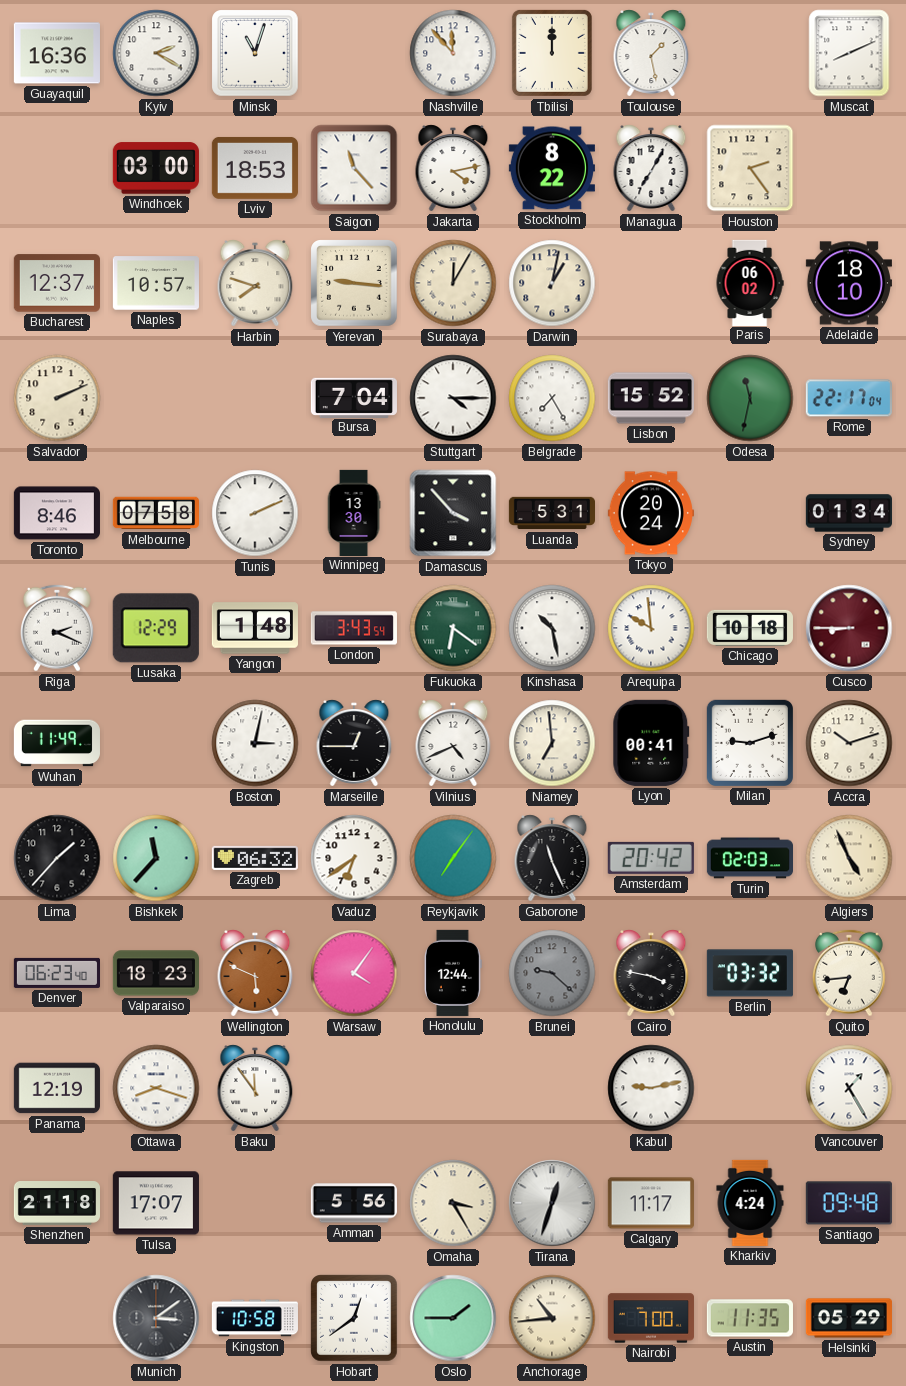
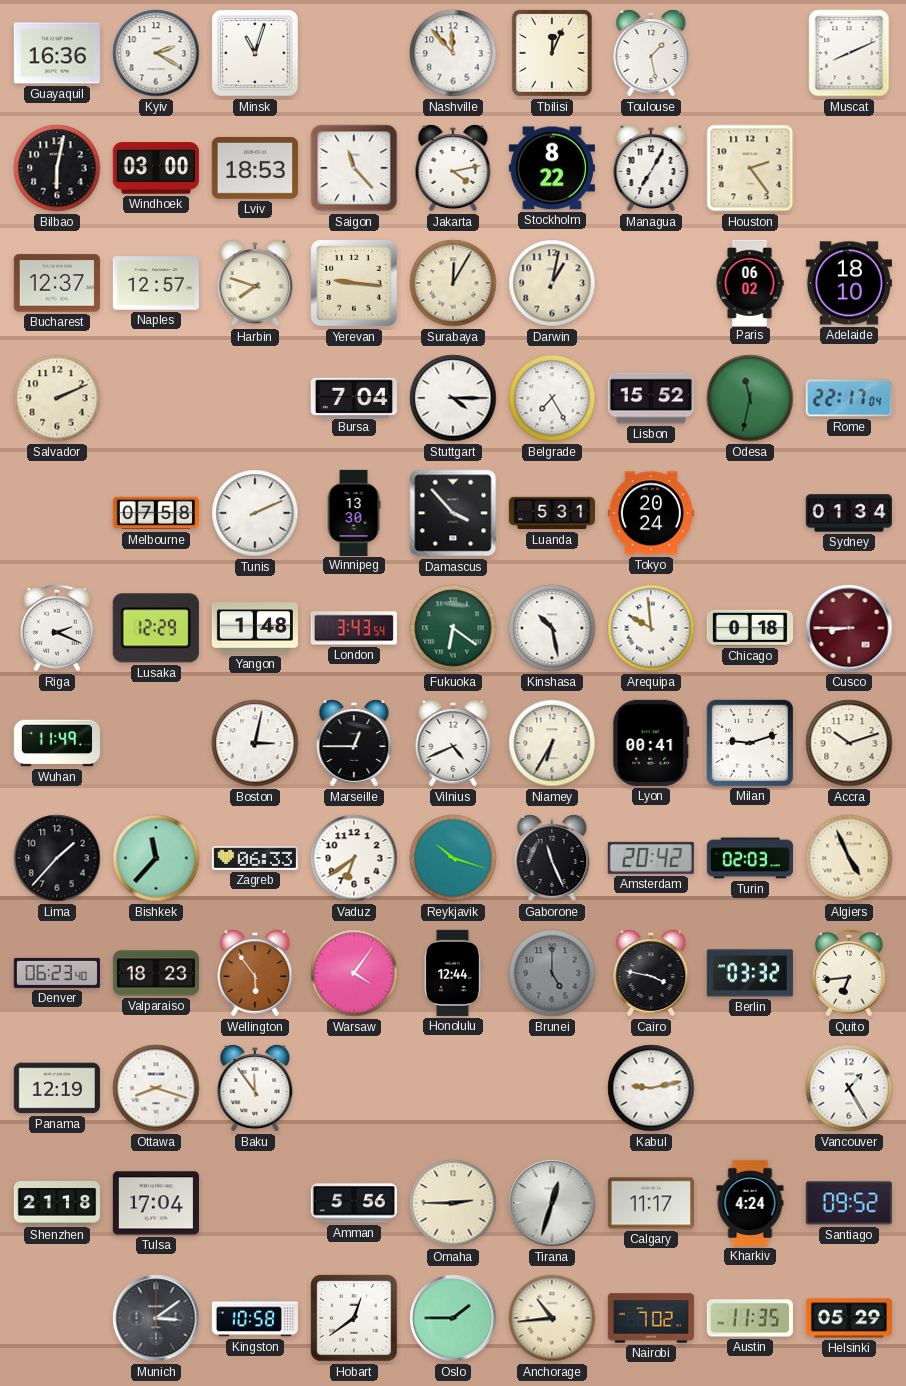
Tbilisi: 12:00 -> 12:04
Bilbao: none -> 6:02
Naples: 10:57 -> 12:57
Toronto: 8:46 -> none
Chicago: 10:18 -> 0:18
Niamey: 6:59 -> 6:35
Zagreb: 06:32 -> 06:33
Reykjavik: 7:06 -> 10:18
Wellington: 5:49 -> 5:54
Brunei: 9:22 -> 5:00
Tulsa: 17:07 -> 17:04
Omaha: 3:25 -> 2:45
Santiago: 09:48 -> 09:52
Nairobi: 7:00 -> 7:02
